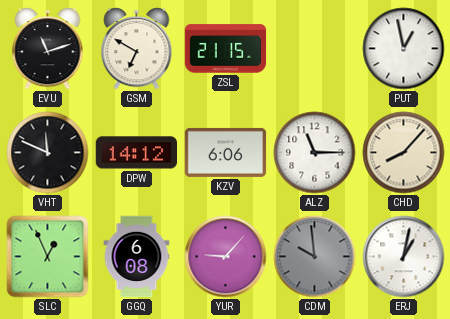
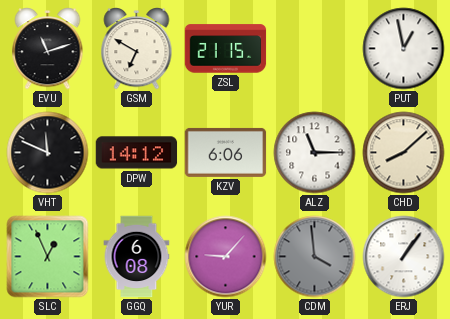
CHD: 8:07 -> 8:08
CDM: 9:59 -> 3:59
ERJ: 1:02 -> 1:06
